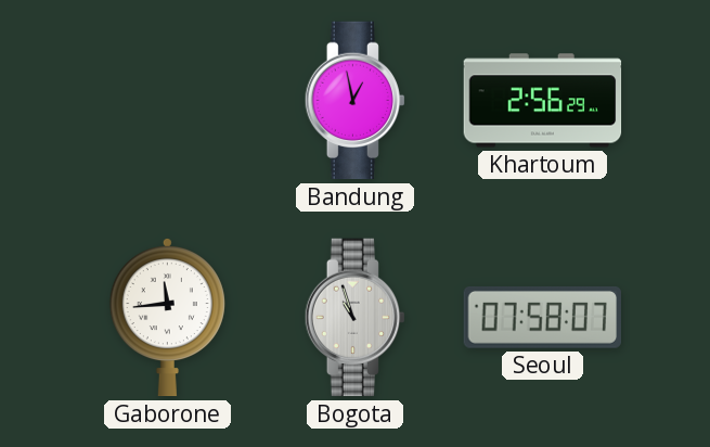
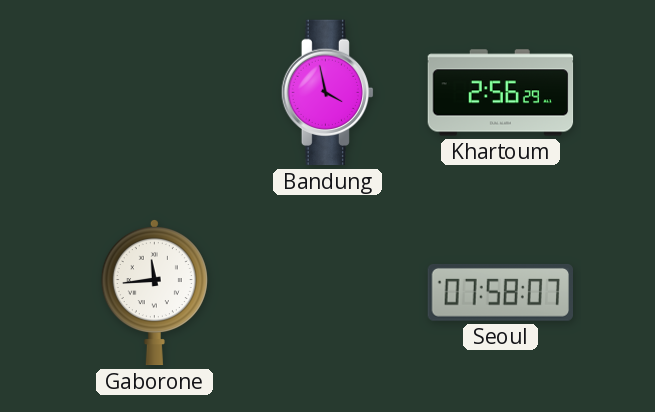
Bandung: 12:58 -> 3:58
Bogota: 10:57 -> none
